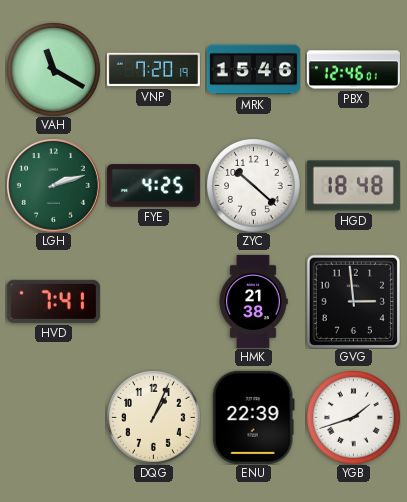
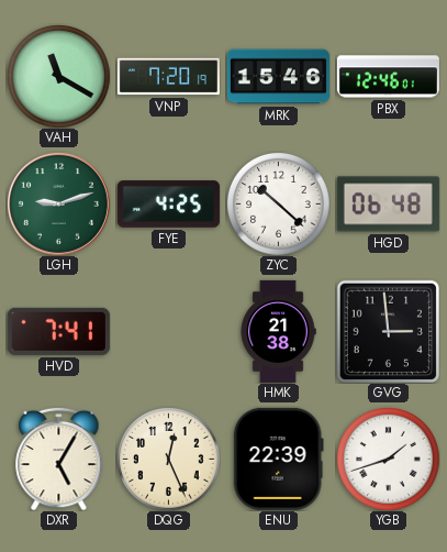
LGH: 2:12 -> 9:12
HGD: 18:48 -> 06:48
DXR: none -> 5:05
DQG: 1:04 -> 12:26
